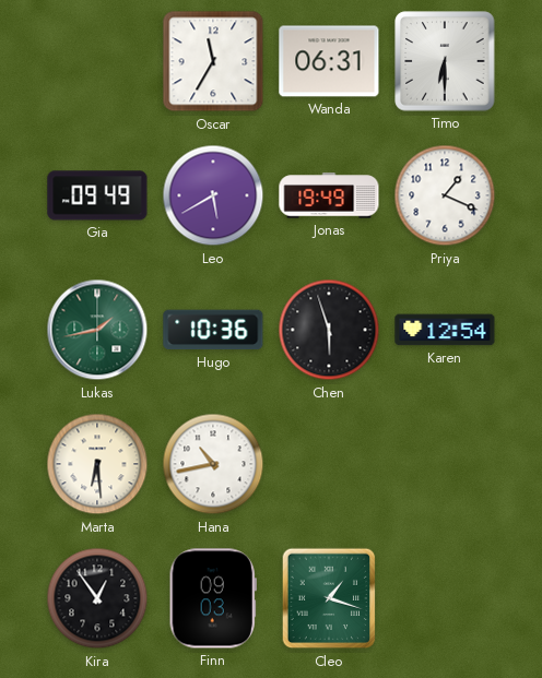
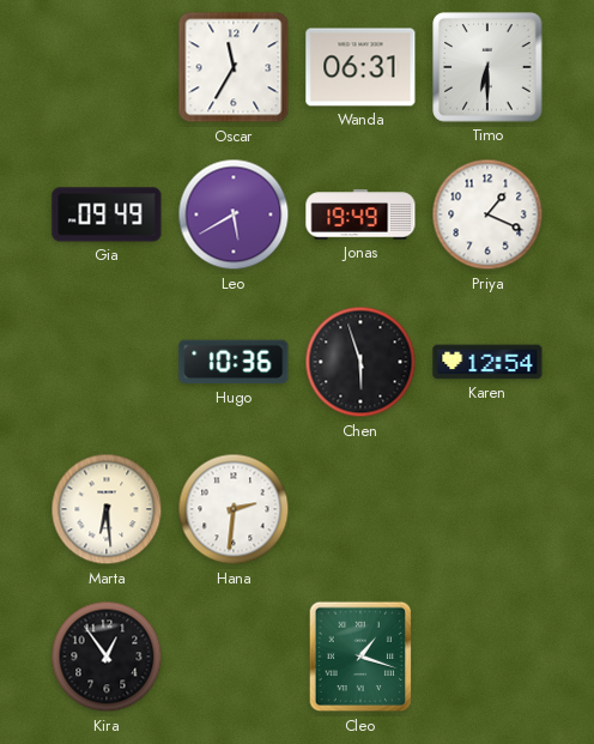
Lukas: 1:43 -> none
Hana: 10:43 -> 2:31
Finn: 09:03 -> none
